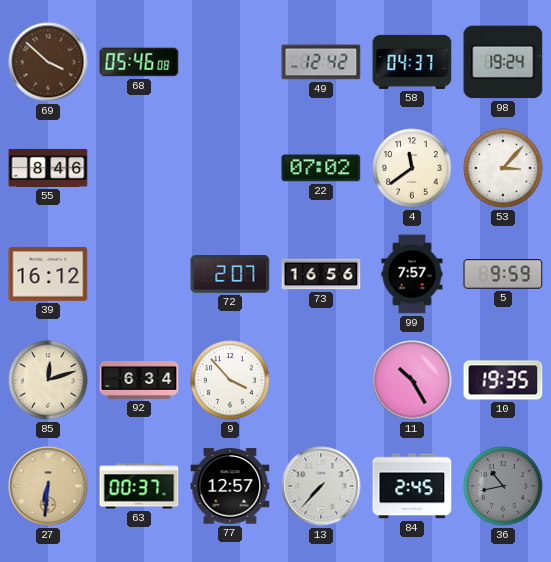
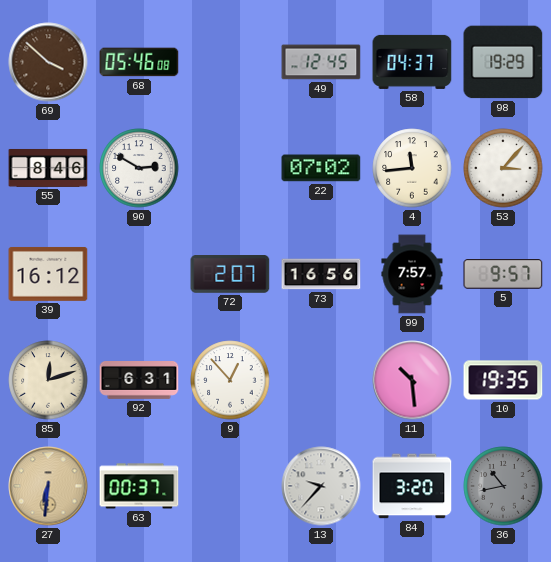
49: 12:42 -> 12:45
98: 19:24 -> 19:29
90: none -> 2:50
4: 11:39 -> 11:44
5: 9:59 -> 9:57
92: 6:34 -> 6:31
9: 3:53 -> 12:53
11: 10:25 -> 10:29
77: 12:57 -> none
13: 7:37 -> 9:37
84: 2:45 -> 3:20
